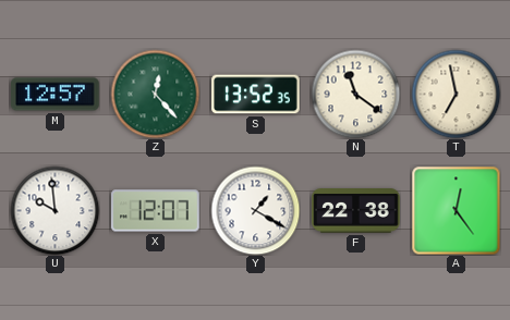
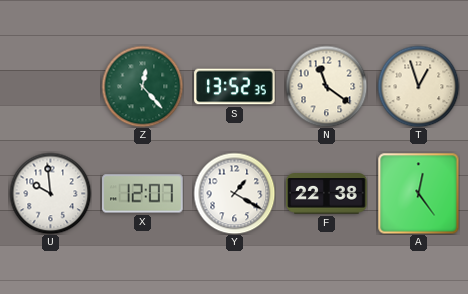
M: 12:57 -> none
T: 6:58 -> 12:57
